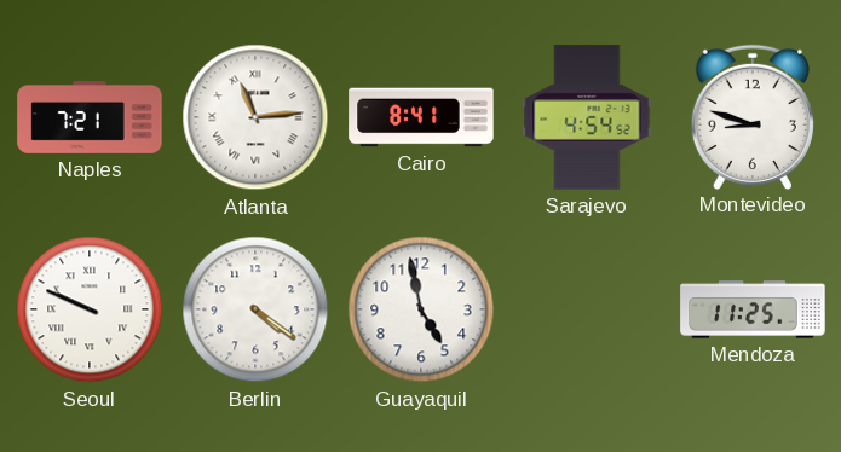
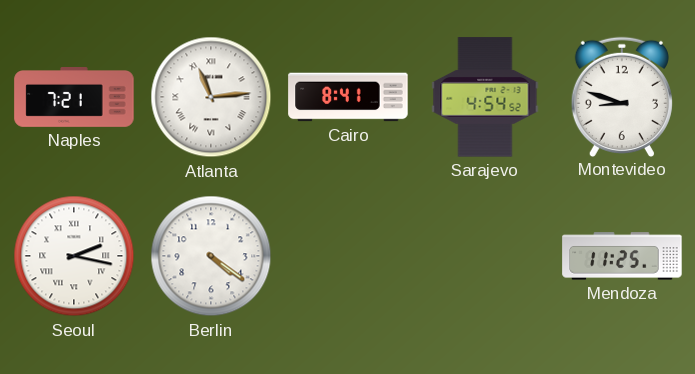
Seoul: 9:49 -> 2:17
Guayaquil: 4:58 -> none
